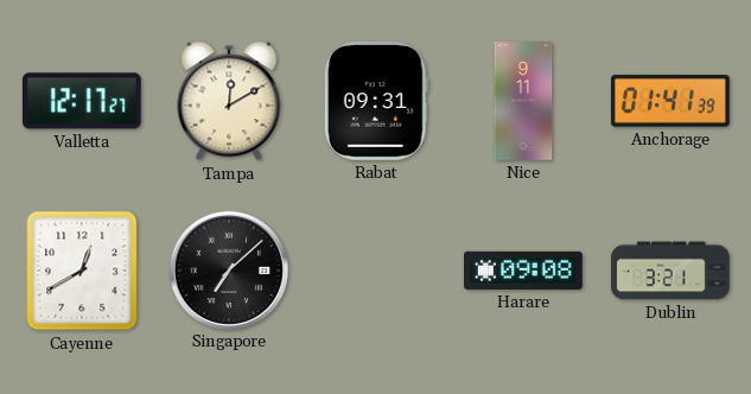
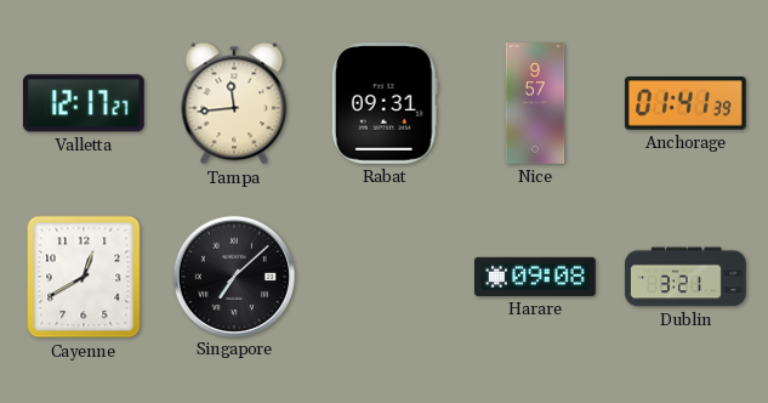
Tampa: 12:10 -> 11:44
Nice: 9:11 -> 9:57
